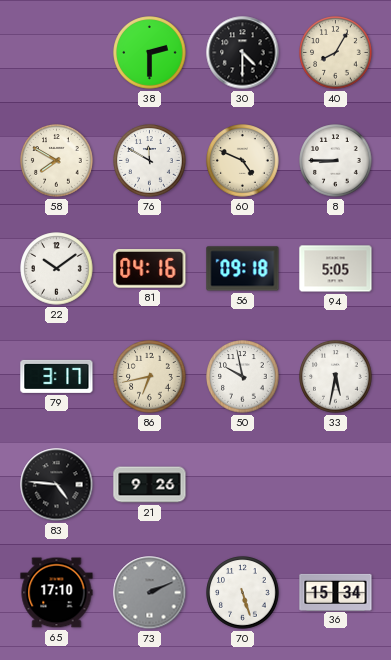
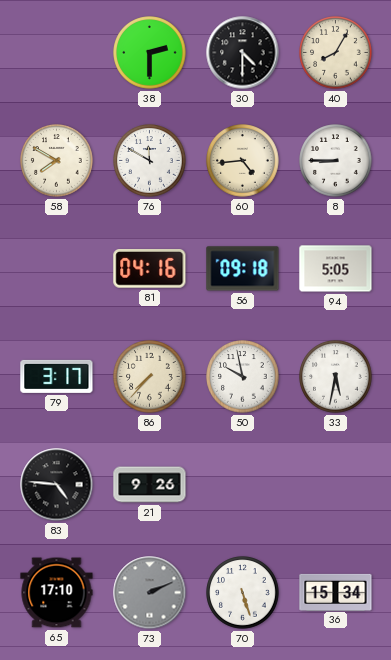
60: 4:49 -> 4:44
22: 10:09 -> none
86: 6:43 -> 7:37
